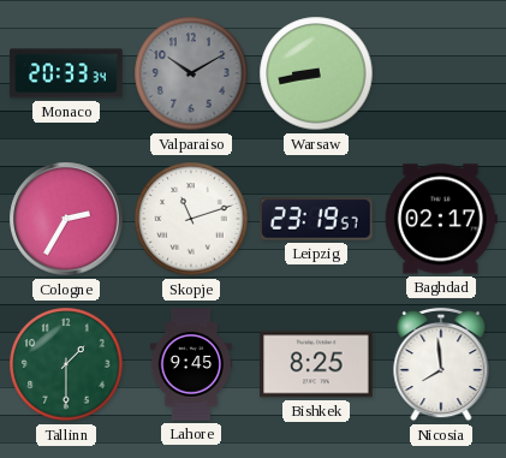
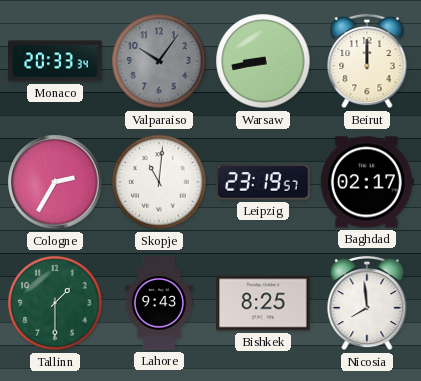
Valparaiso: 10:10 -> 10:06
Beirut: none -> 12:00
Skopje: 11:12 -> 11:01
Lahore: 9:45 -> 9:43
